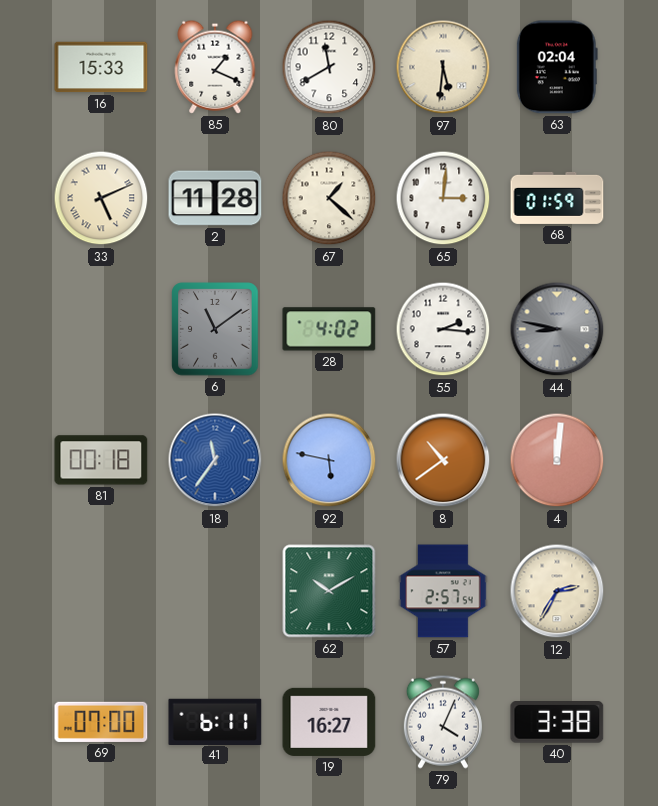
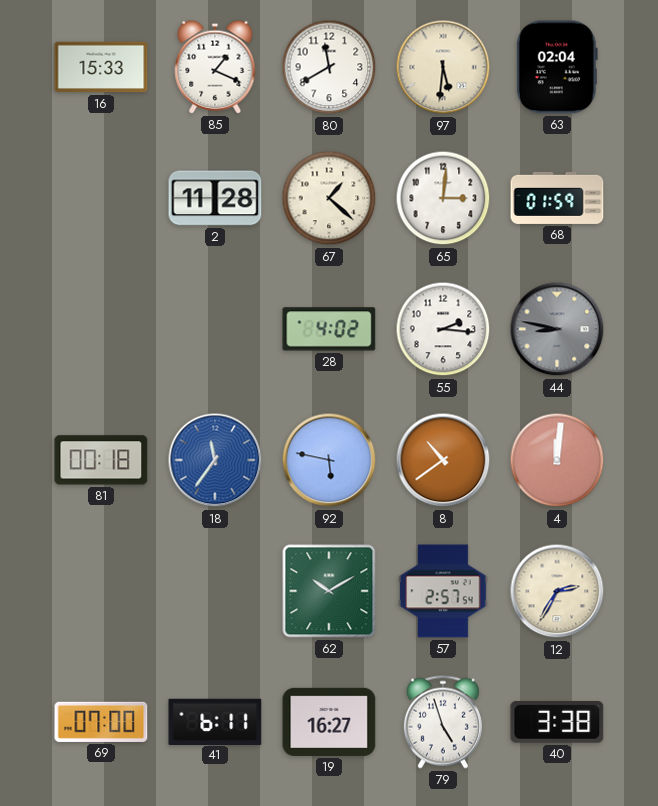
33: 5:11 -> none
6: 11:09 -> none
79: 4:04 -> 4:57
